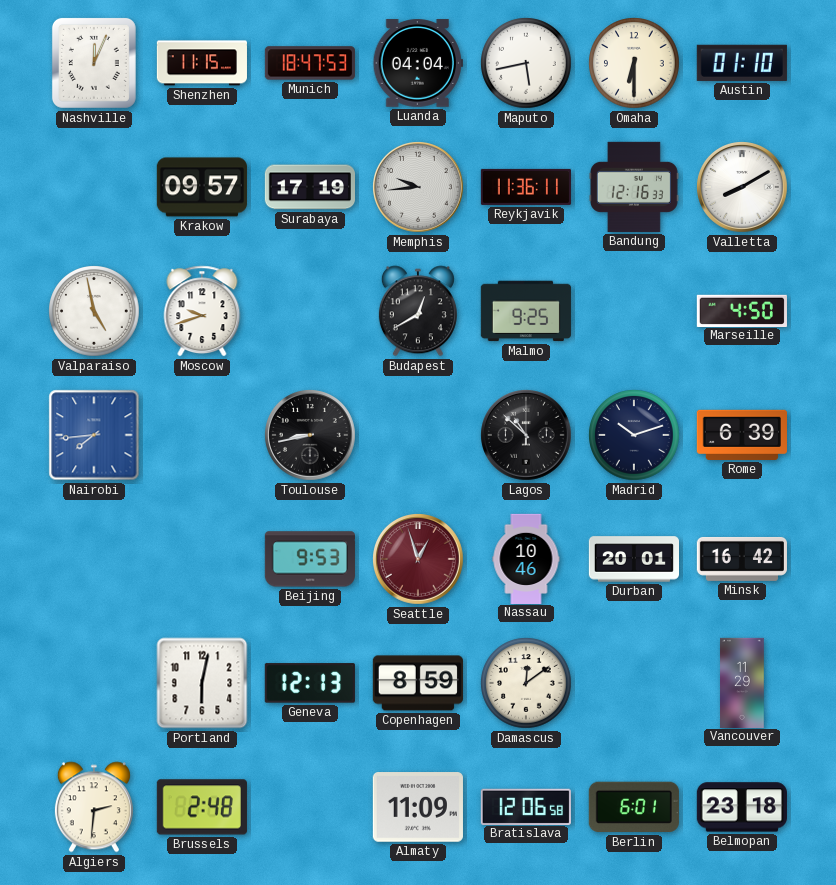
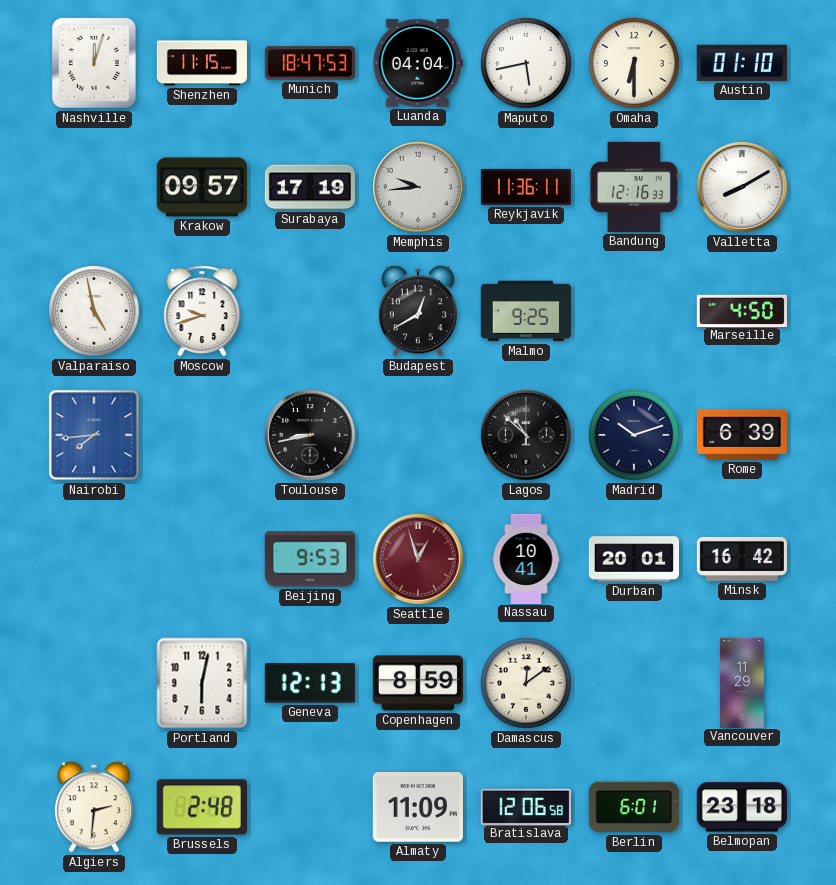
Nashville: 12:04 -> 12:03
Nassau: 10:46 -> 10:41
